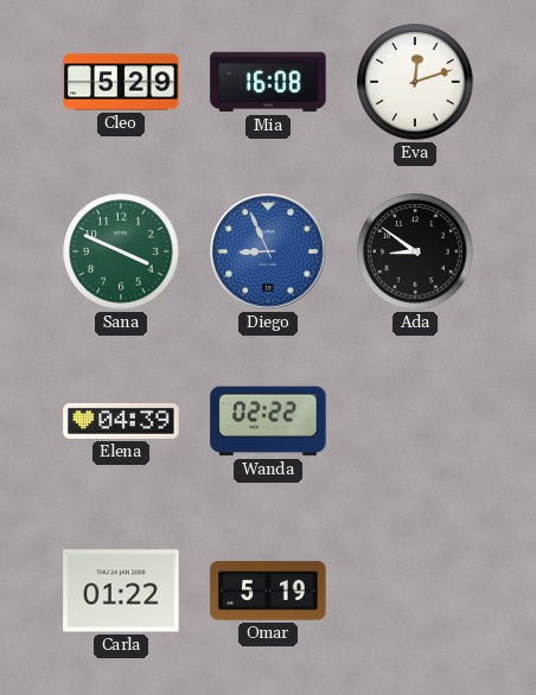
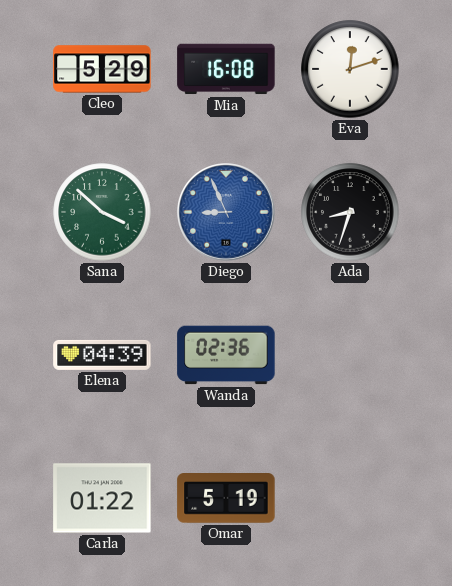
Sana: 3:49 -> 3:52
Ada: 8:51 -> 8:33
Wanda: 02:22 -> 02:36
